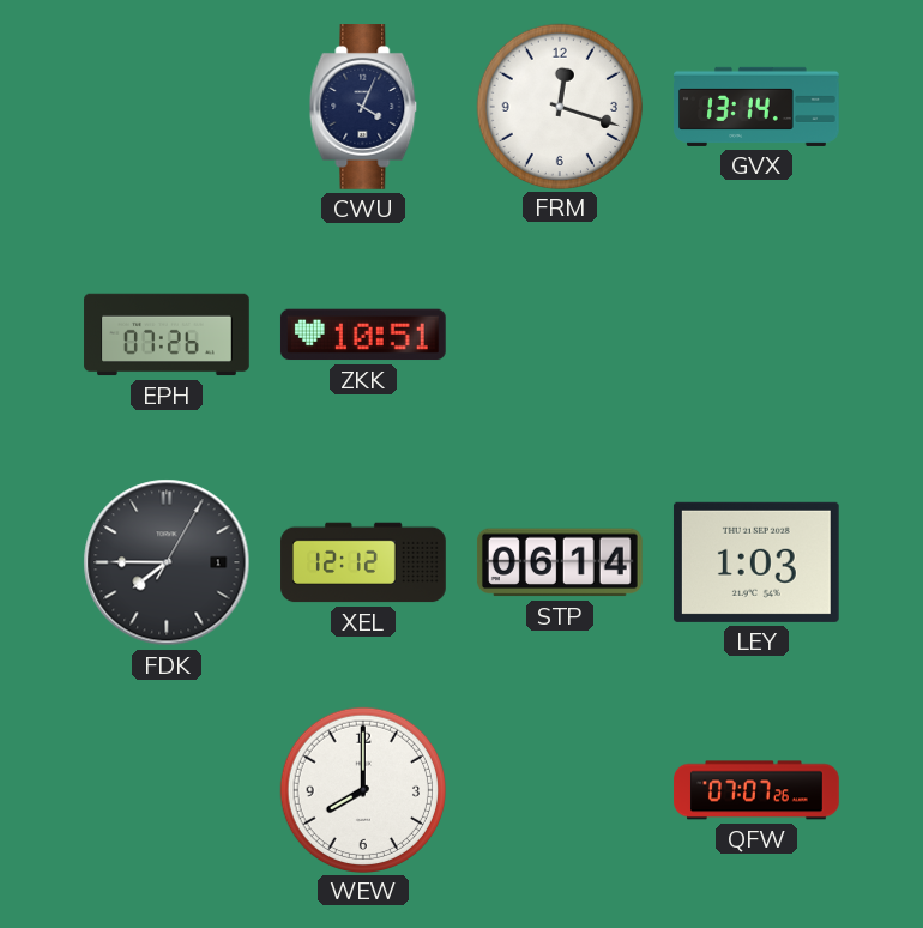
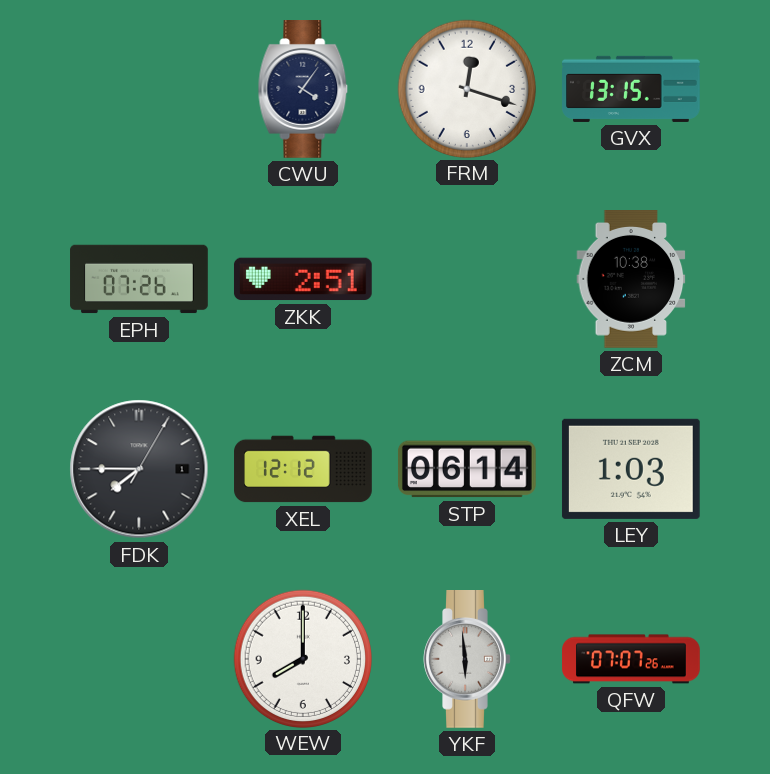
CWU: 4:04 -> 4:06
GVX: 13:14 -> 13:15
ZKK: 10:51 -> 2:51
ZCM: none -> 10:38
YKF: none -> 5:59
